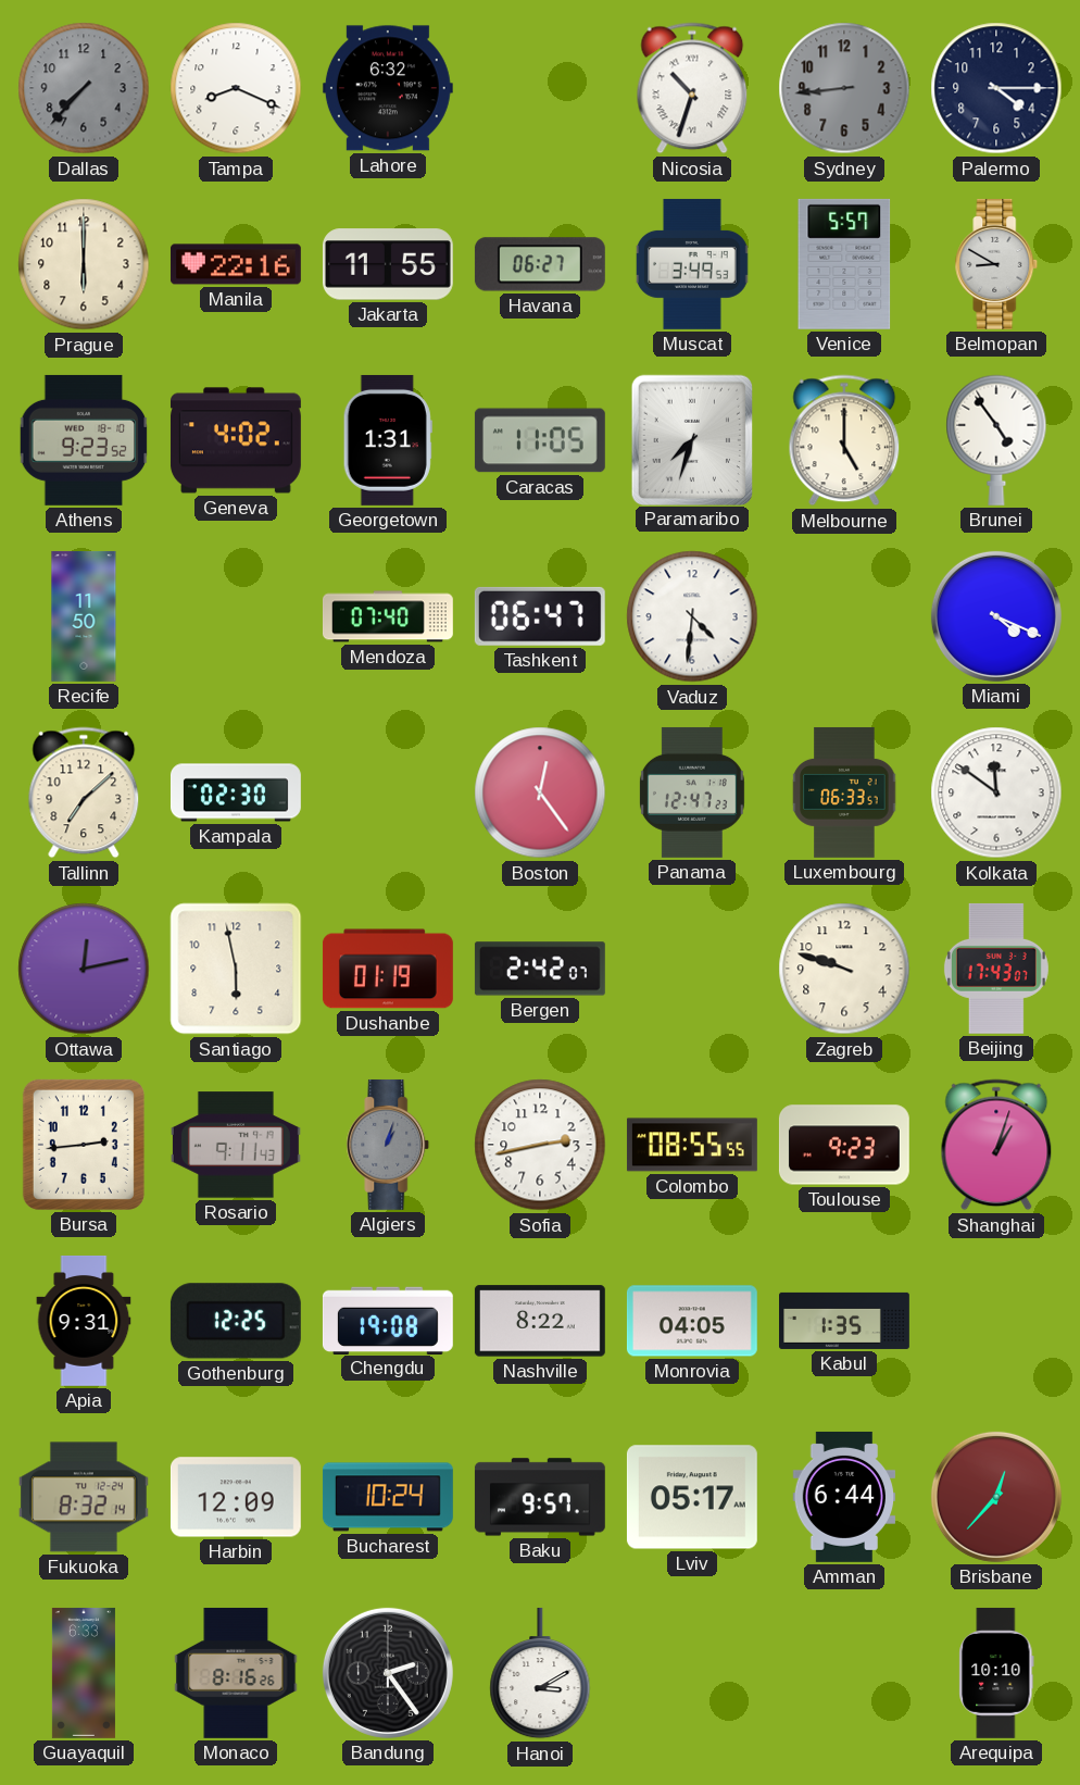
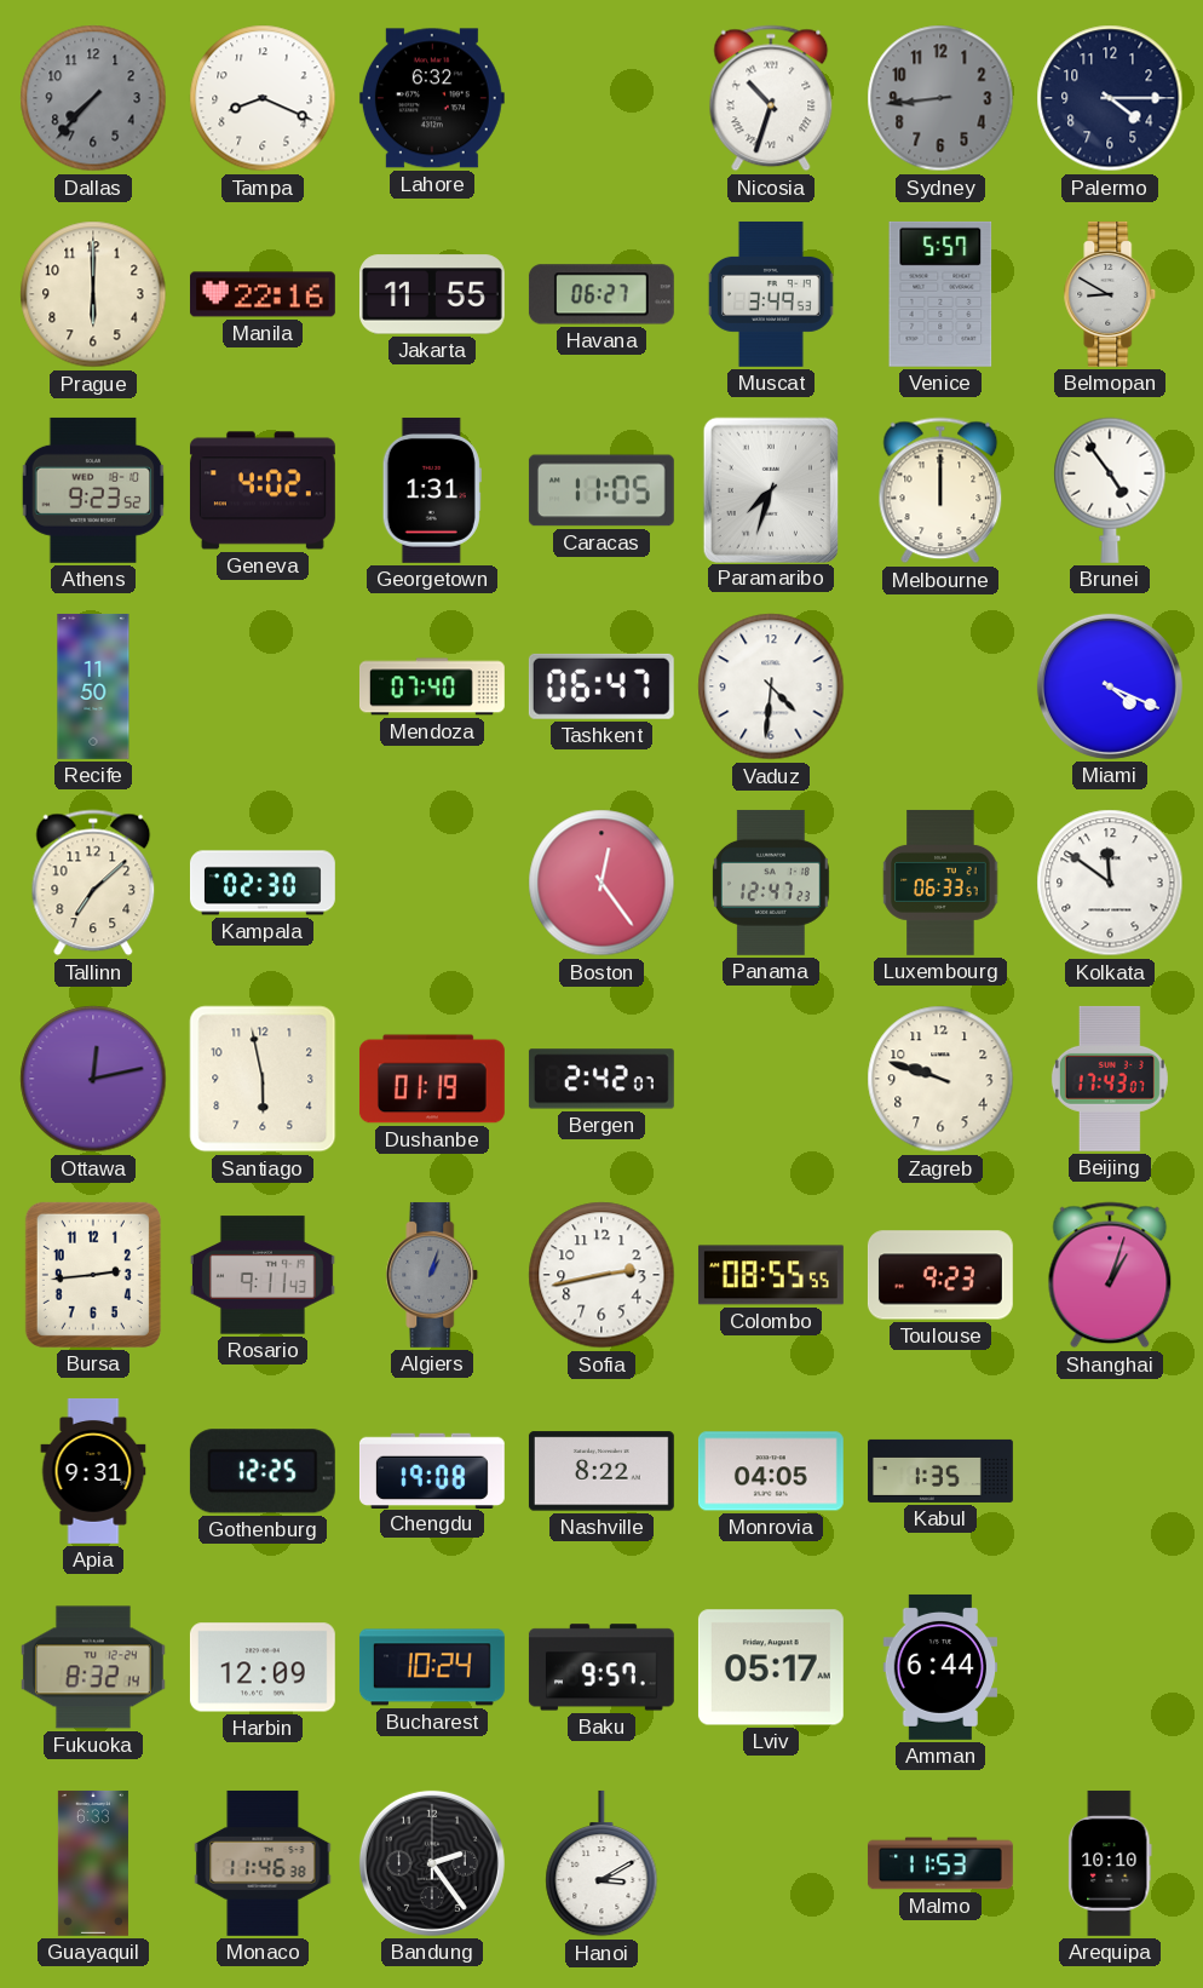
Melbourne: 5:00 -> 12:00
Brisbane: 12:37 -> none
Monaco: 8:16 -> 11:46
Malmo: none -> 11:53
